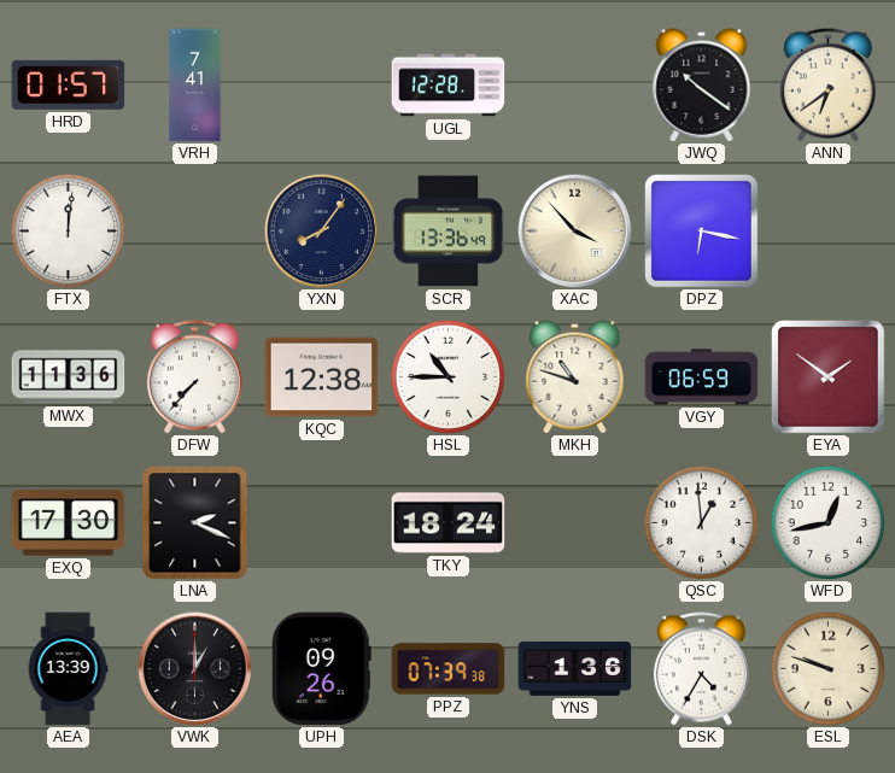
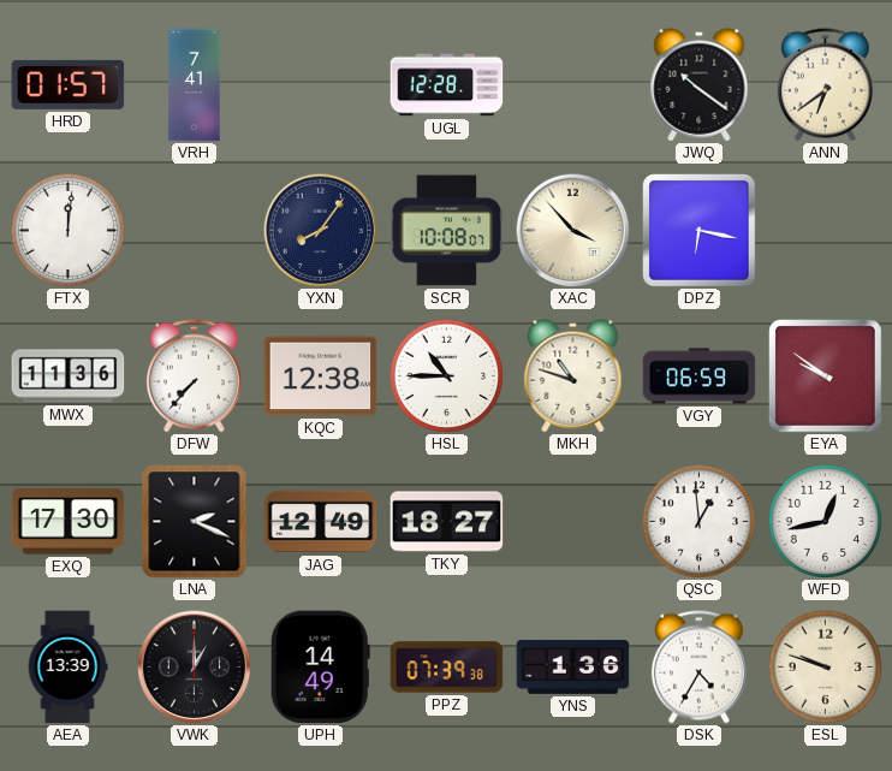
SCR: 13:36 -> 10:08
EYA: 1:51 -> 9:51
JAG: none -> 12:49
TKY: 18:24 -> 18:27
UPH: 09:26 -> 14:49
